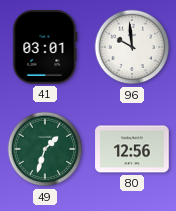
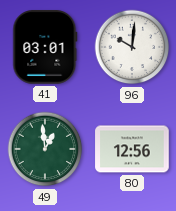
96: 9:59 -> 10:01
49: 1:33 -> 12:59
